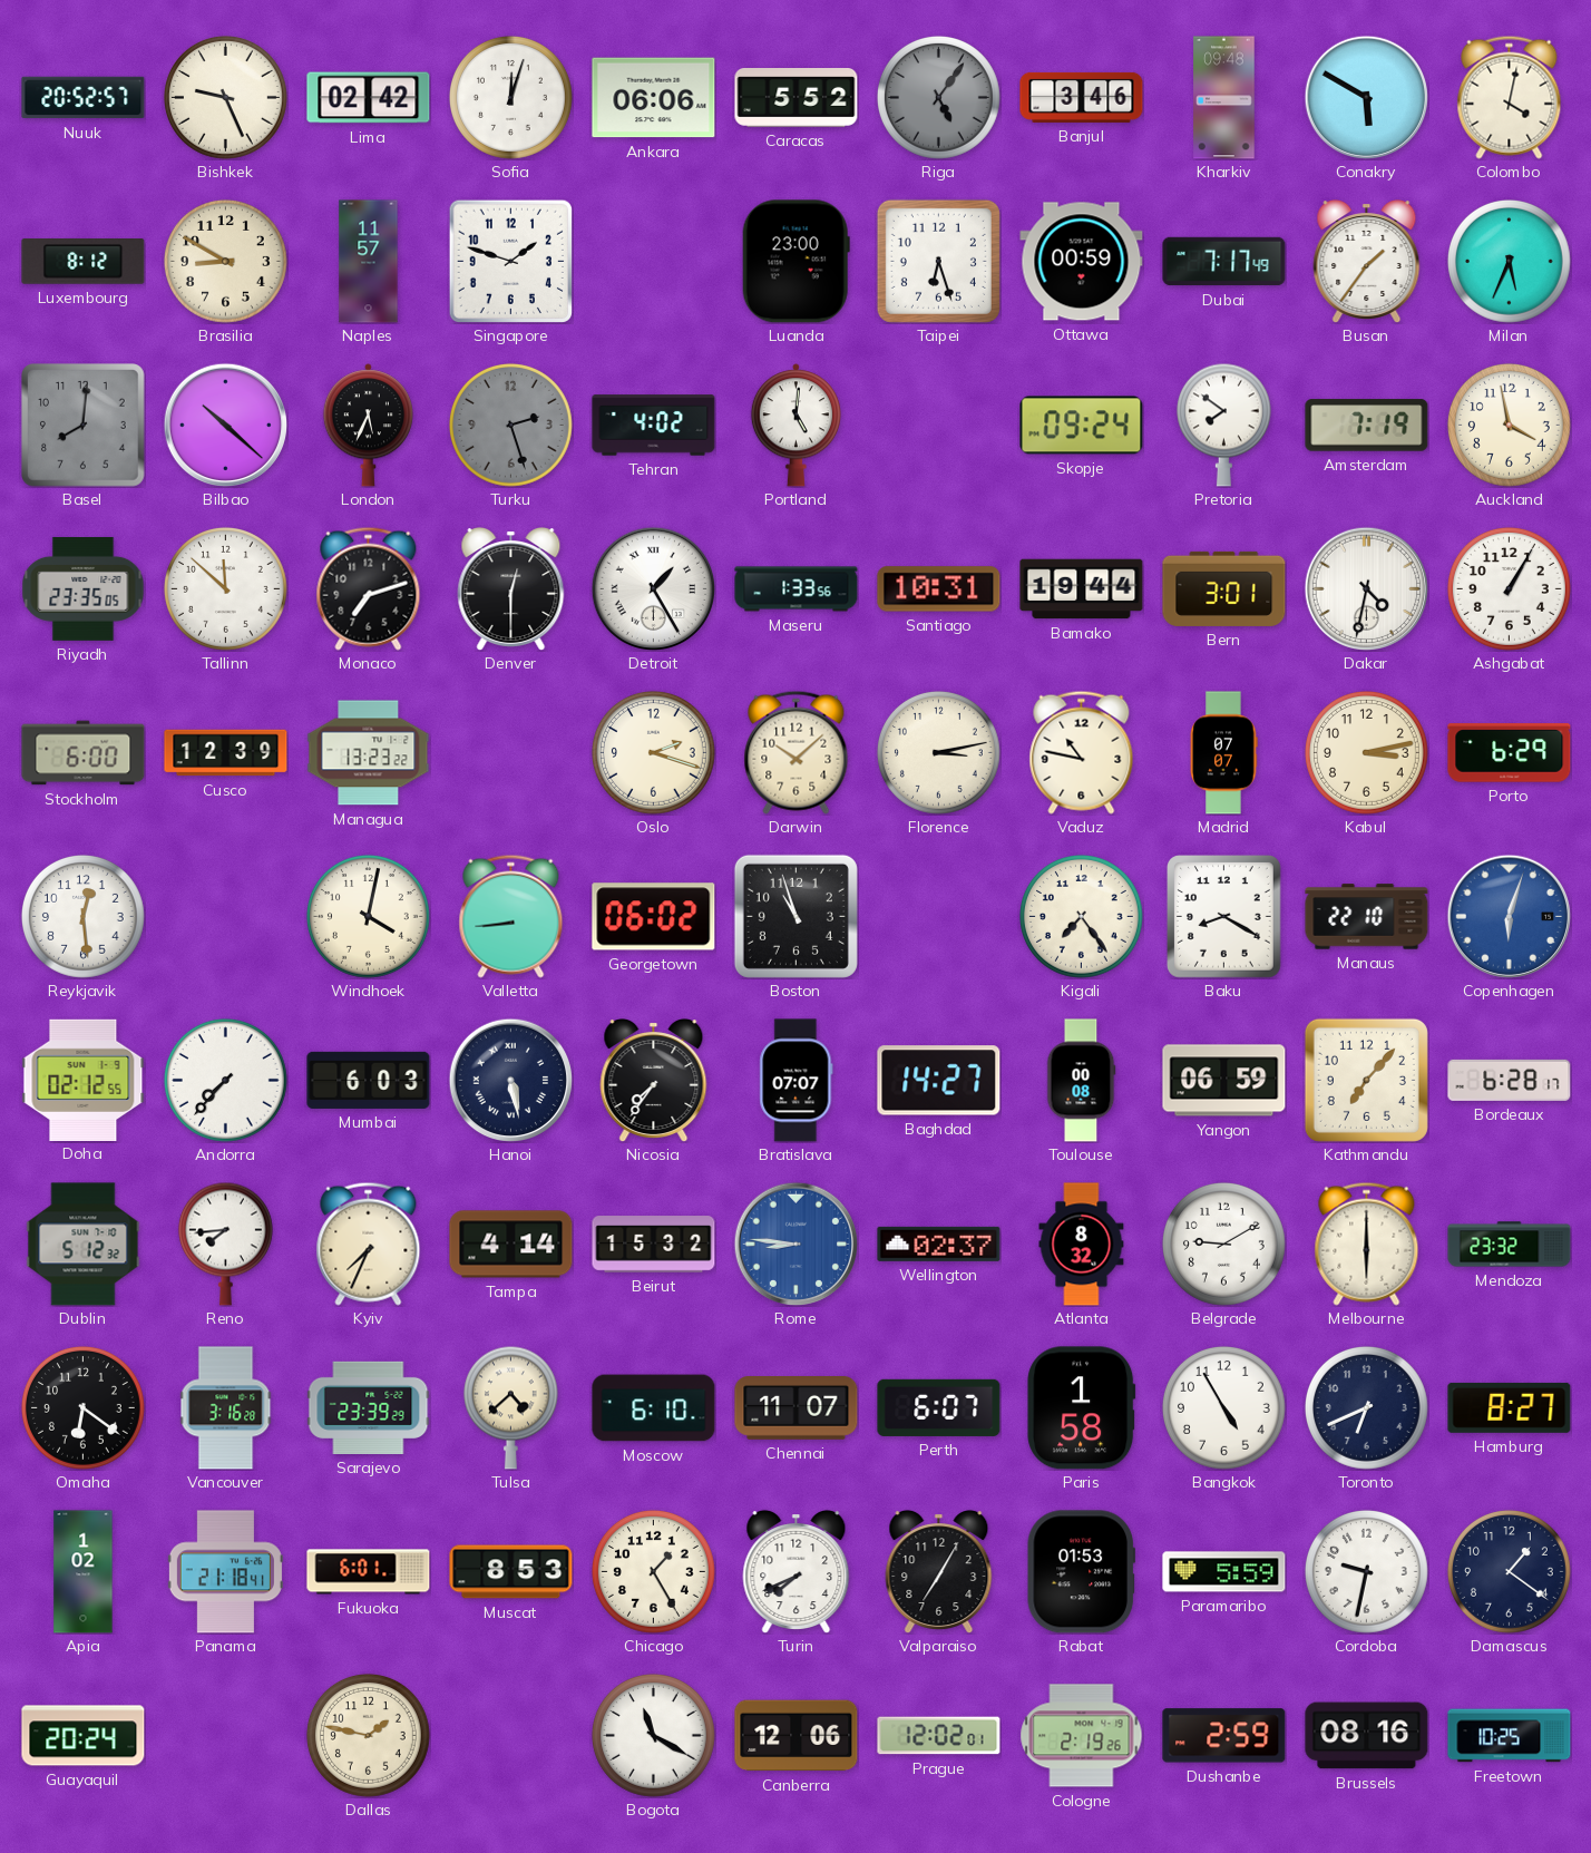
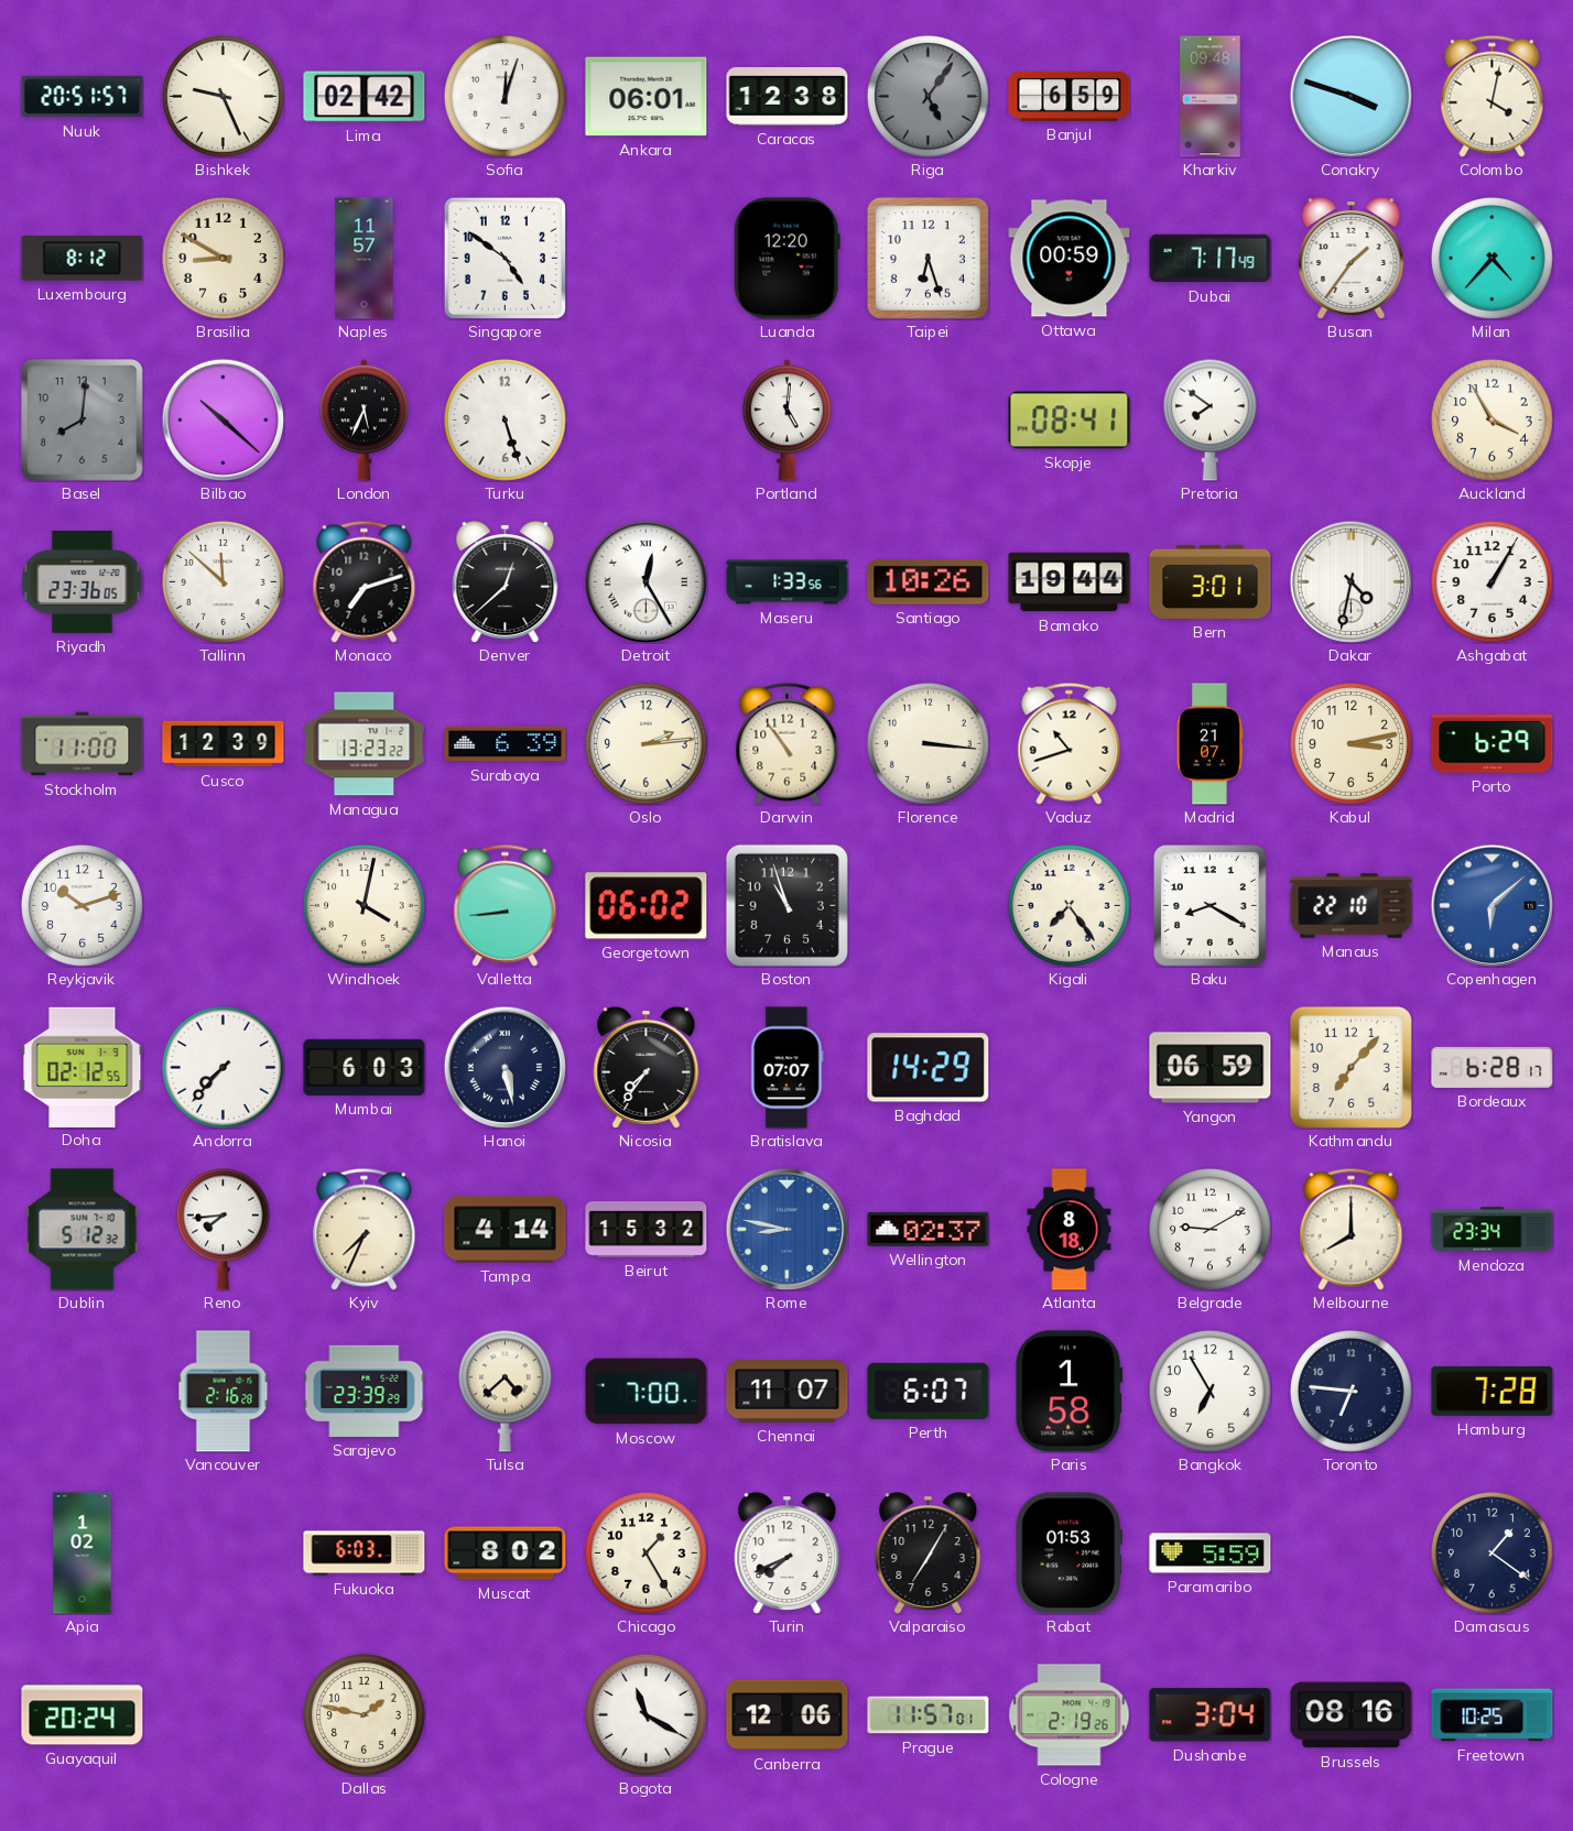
Nuuk: 20:52 -> 20:51
Ankara: 06:06 -> 06:01
Caracas: 5:52 -> 12:38
Banjul: 3:46 -> 6:59
Conakry: 5:50 -> 3:48
Singapore: 1:48 -> 4:51
Luanda: 23:00 -> 12:20
Milan: 5:34 -> 4:37
Turku: 2:27 -> 5:27
Turku dial: grey -> white
Tehran: 4:02 -> none
Skopje: 09:24 -> 08:41
Amsterdam: 7:19 -> none
Auckland: 3:58 -> 3:55
Riyadh: 23:35 -> 23:36
Denver: 12:30 -> 12:38
Detroit: 1:25 -> 12:25
Santiago: 10:31 -> 10:26
Stockholm: 6:00 -> 11:00
Surabaya: none -> 6:39
Oslo: 2:18 -> 2:14
Darwin: 10:08 -> 10:54
Florence: 3:13 -> 3:16
Vaduz: 10:47 -> 10:42
Madrid: 07:07 -> 21:07
Reykjavik: 12:29 -> 10:12
Copenhagen: 6:03 -> 6:08
Baghdad: 14:27 -> 14:29
Toulouse: 00:08 -> none
Rome: 8:46 -> 8:47
Atlanta: 8:32 -> 8:18
Melbourne: 6:00 -> 8:00
Mendoza: 23:32 -> 23:34
Omaha: 6:21 -> none
Vancouver: 3:16 -> 2:16
Moscow: 6:10 -> 7:00
Bangkok: 4:55 -> 6:55
Toronto: 6:41 -> 6:46
Hamburg: 8:27 -> 7:28
Panama: 21:18 -> none
Fukuoka: 6:01 -> 6:03
Muscat: 8:53 -> 8:02
Cordoba: 9:32 -> none
Prague: 12:02 -> 11:57
Dushanbe: 2:59 -> 3:04
